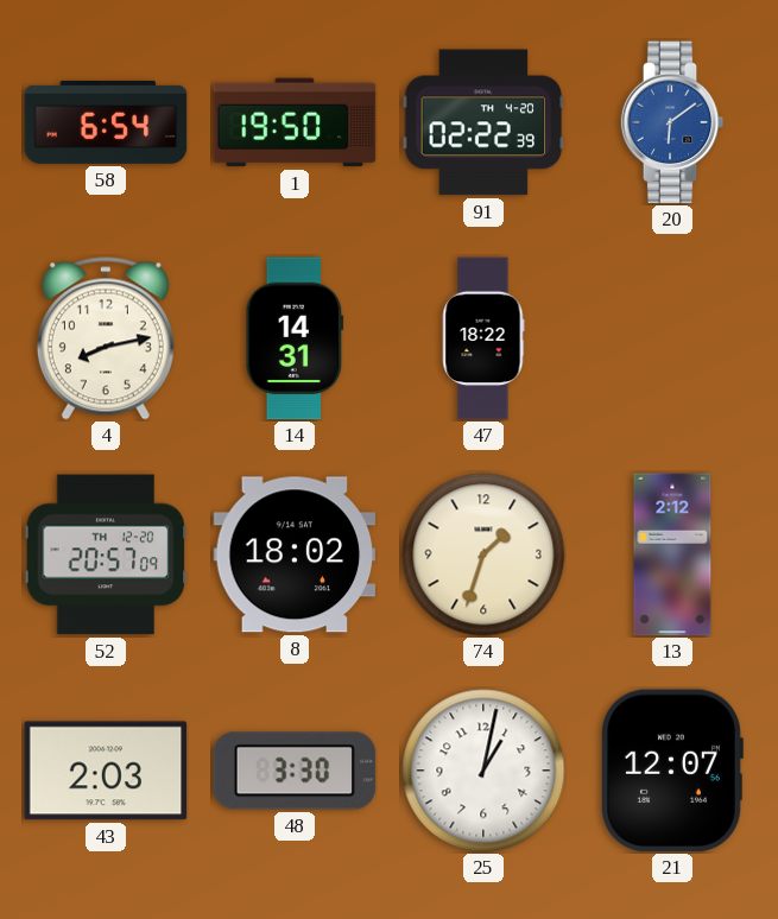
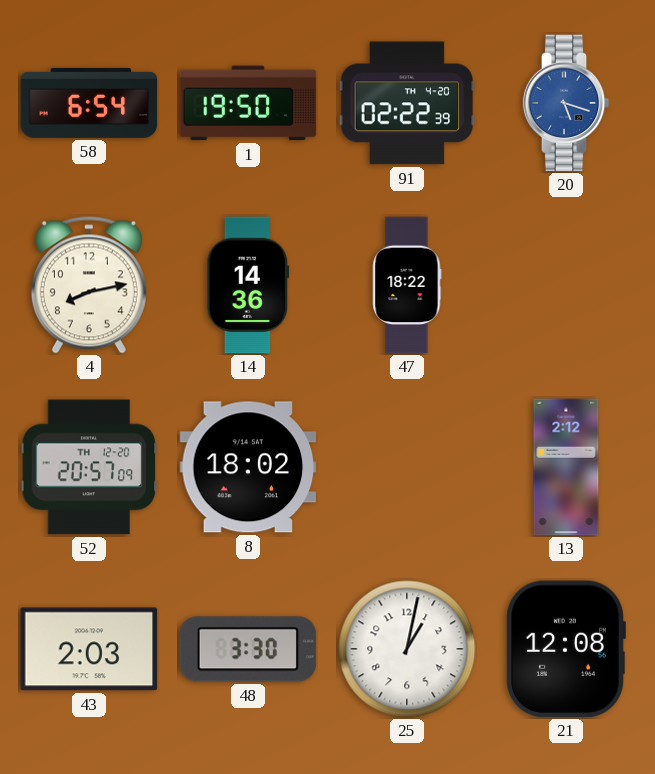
20: 6:09 -> 5:18
14: 14:31 -> 14:36
74: 1:33 -> none
21: 12:07 -> 12:08
